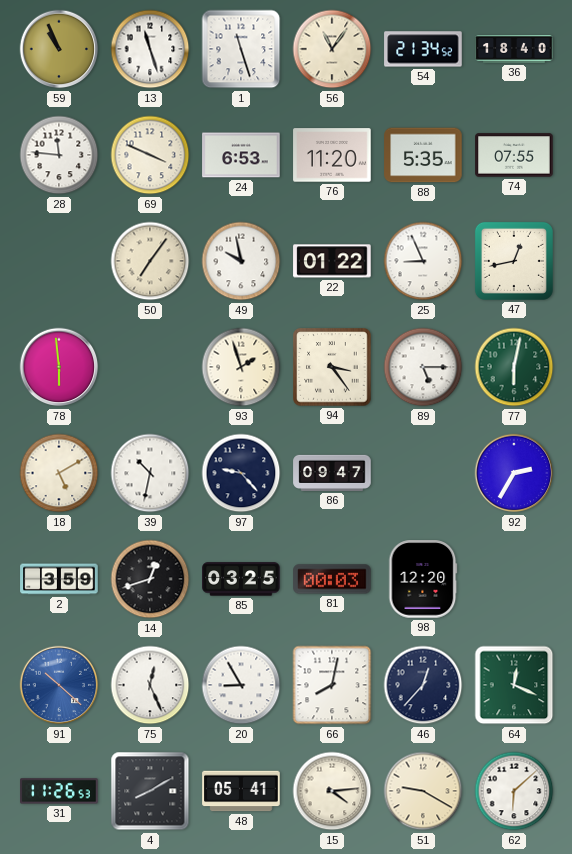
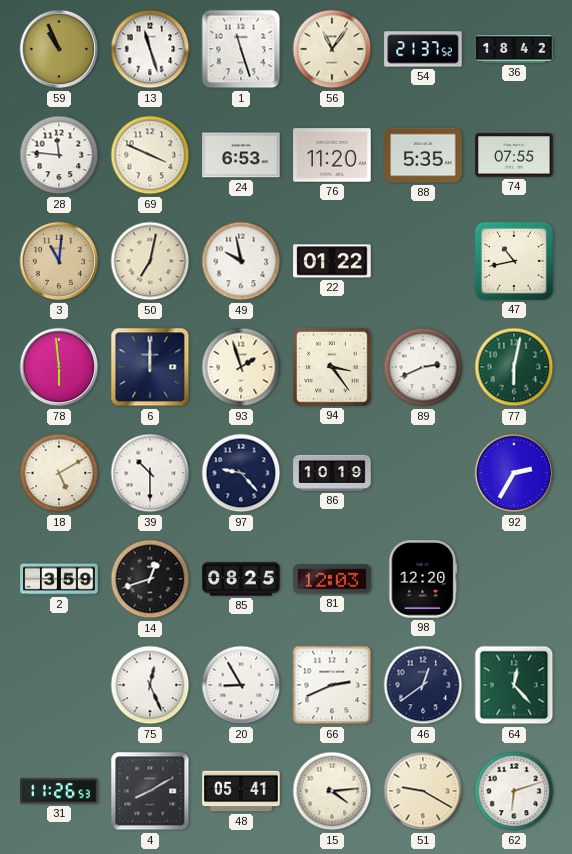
54: 21:34 -> 21:37
36: 18:40 -> 18:42
3: none -> 11:01
50: 7:06 -> 7:02
25: 8:56 -> none
47: 12:43 -> 10:43
6: none -> 12:00
89: 5:15 -> 2:41
39: 10:32 -> 10:30
86: 09:47 -> 10:19
85: 03:25 -> 08:25
81: 00:03 -> 12:03
91: 10:22 -> none
66: 8:02 -> 2:41
46: 12:37 -> 12:39
64: 12:19 -> 12:23
62: 6:08 -> 6:12
